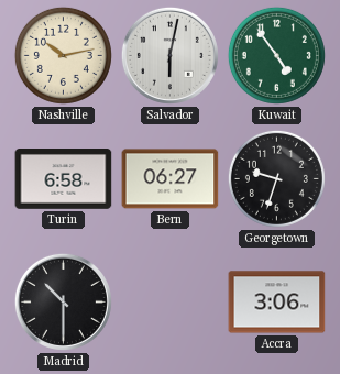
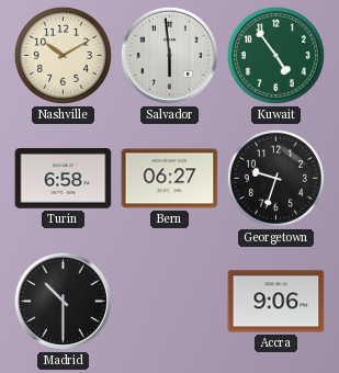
Nashville: 10:13 -> 10:10
Salvador: 6:02 -> 5:59
Accra: 3:06 -> 9:06
